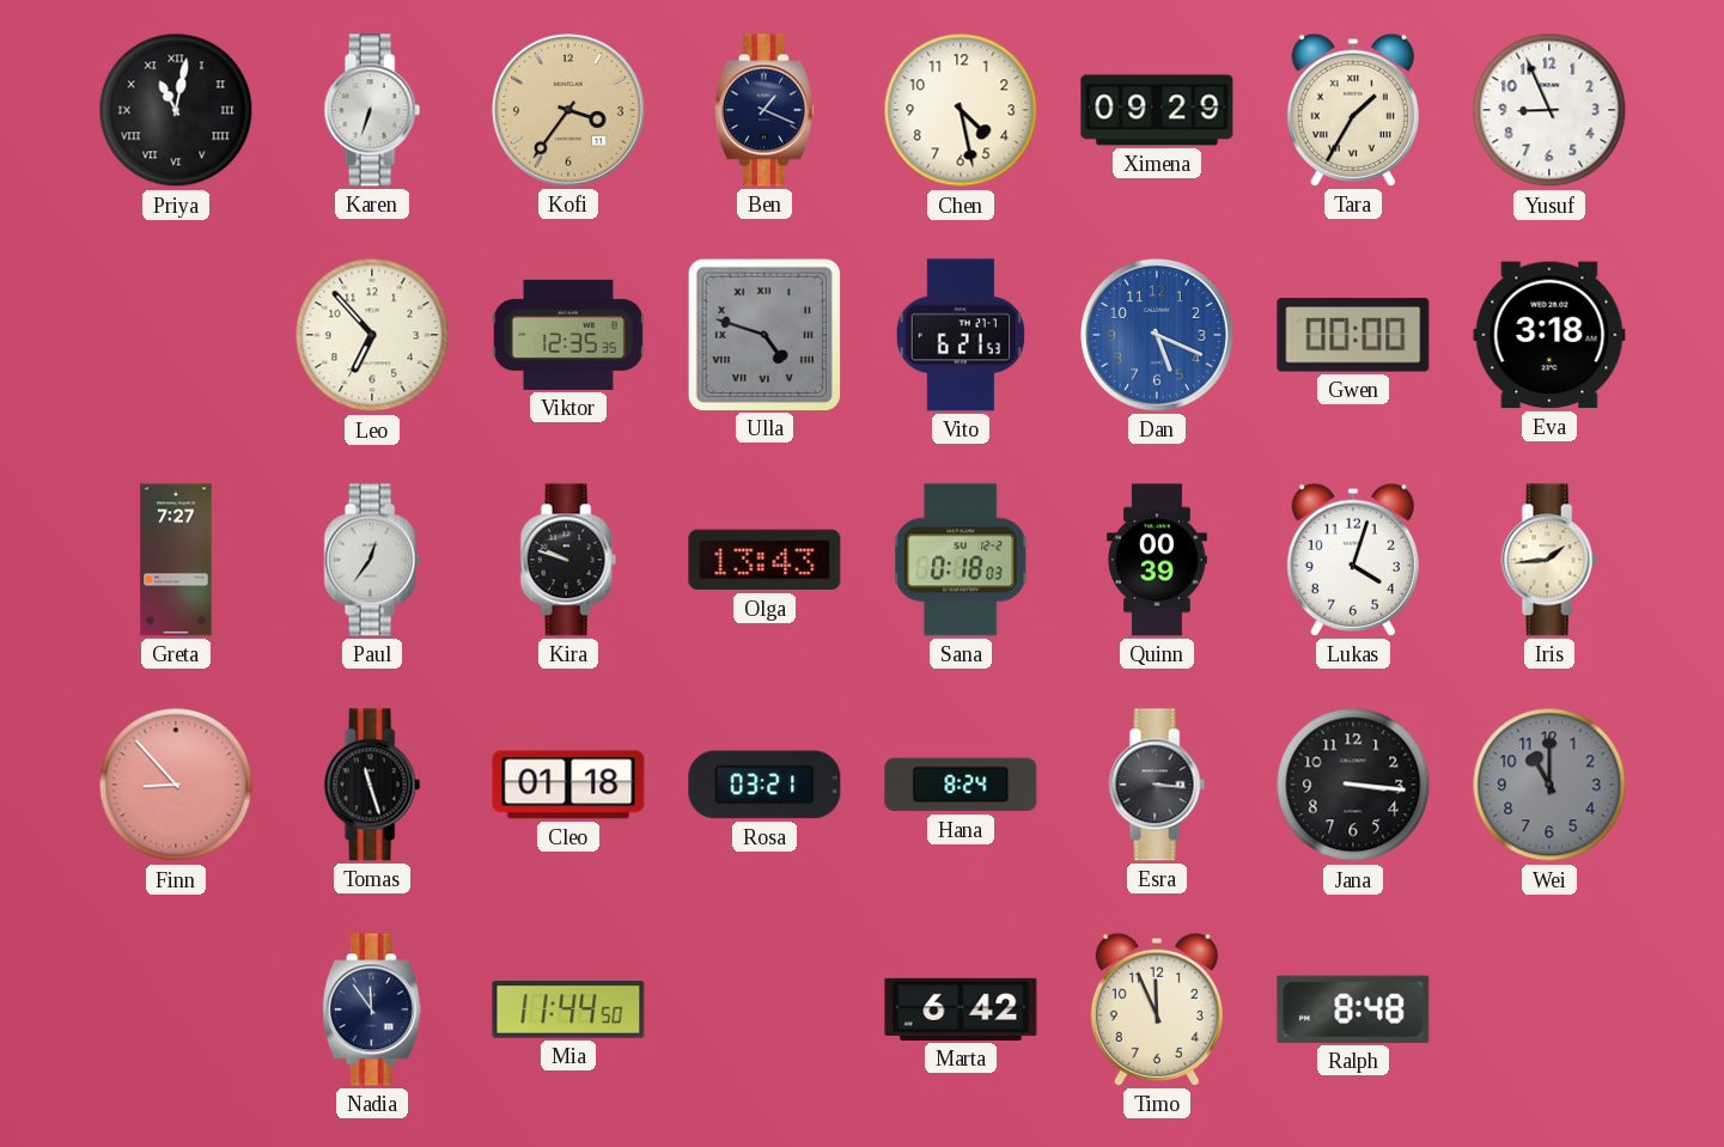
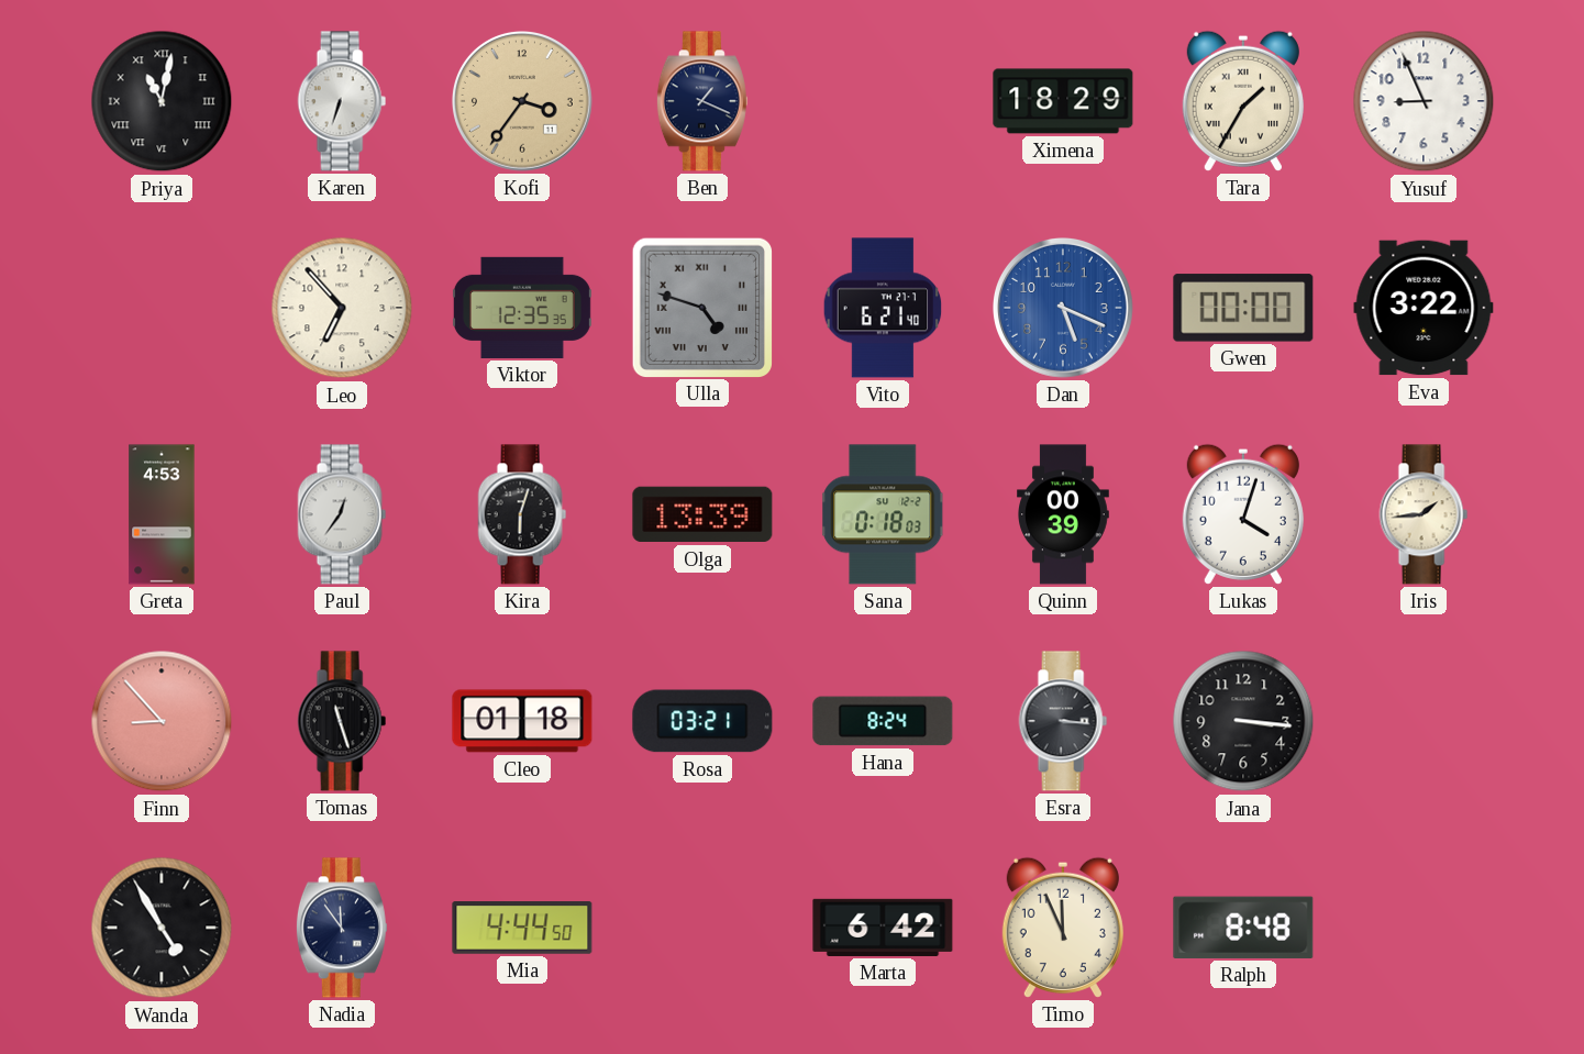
Chen: 4:28 -> none
Ximena: 09:29 -> 18:29
Vito: 6:21:53 -> 6:21:40
Eva: 3:18 -> 3:22
Greta: 7:27 -> 4:53
Kira: 9:48 -> 6:03
Olga: 13:43 -> 13:39
Wei: 11:00 -> none
Wanda: none -> 4:55
Mia: 11:44 -> 4:44
